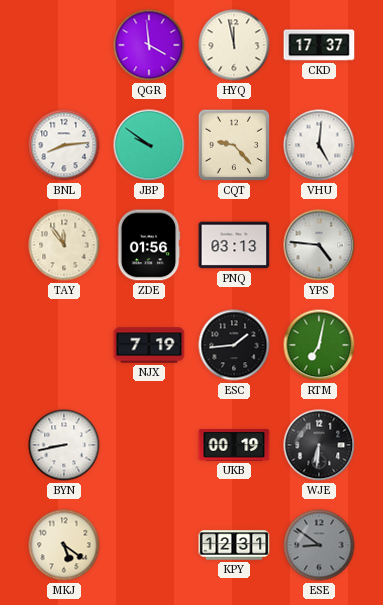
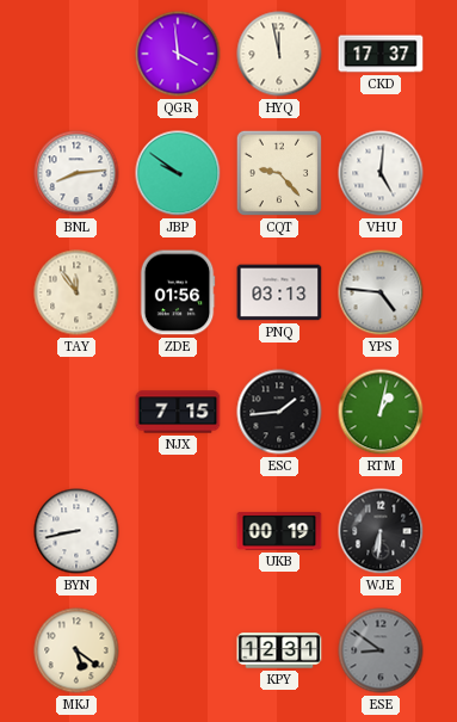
NJX: 7:19 -> 7:15
RTM: 7:02 -> 1:02
